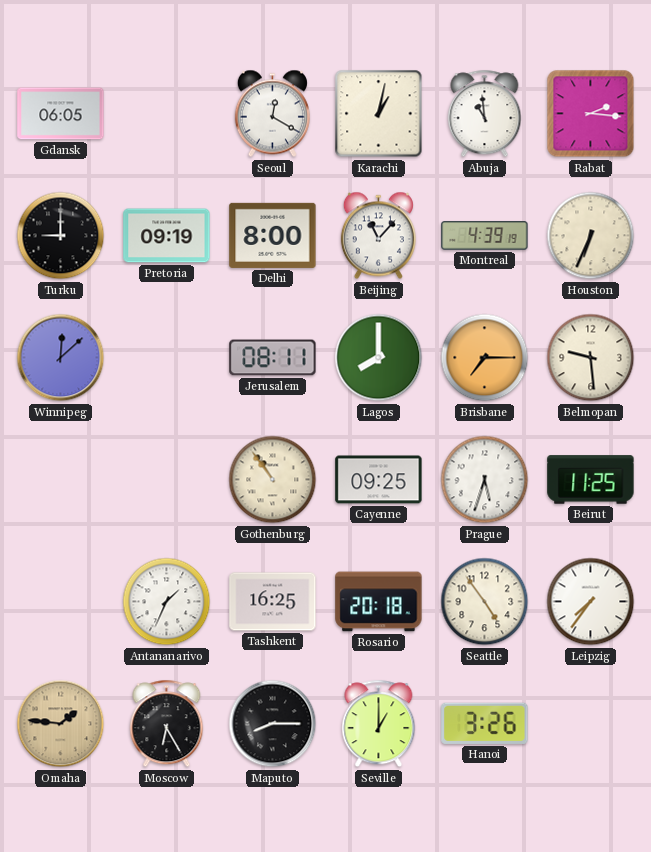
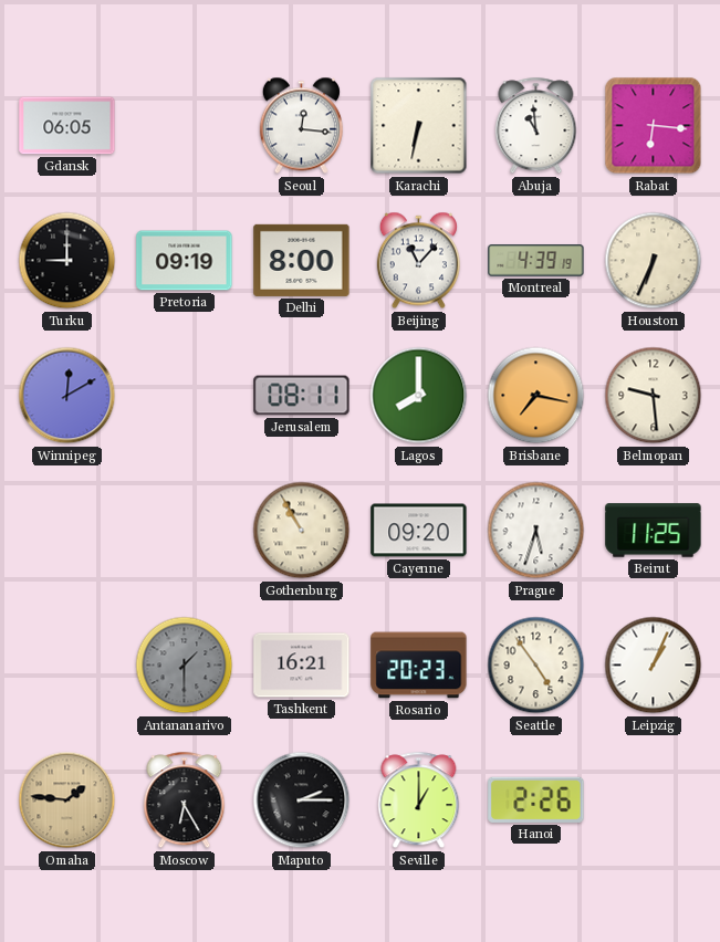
Seoul: 12:20 -> 12:16
Karachi: 1:02 -> 6:32
Rabat: 2:16 -> 6:16
Winnipeg: 12:08 -> 12:10
Brisbane: 7:15 -> 7:17
Gothenburg: 10:54 -> 10:55
Cayenne: 09:25 -> 09:20
Antananarivo: 1:34 -> 1:30
Antananarivo dial: white -> grey
Tashkent: 16:25 -> 16:21
Rosario: 20:18 -> 20:23
Leipzig: 7:36 -> 1:04
Maputo: 8:15 -> 2:15
Hanoi: 3:26 -> 2:26
